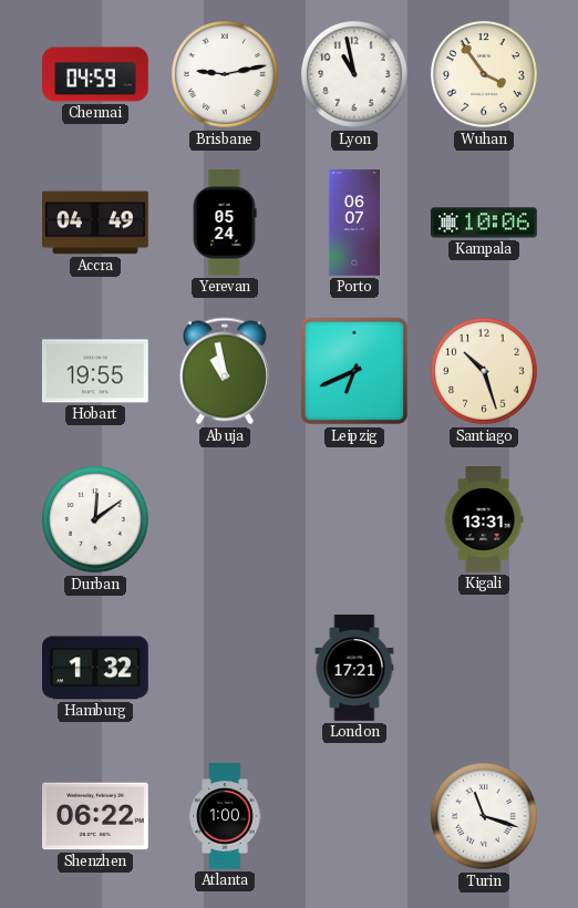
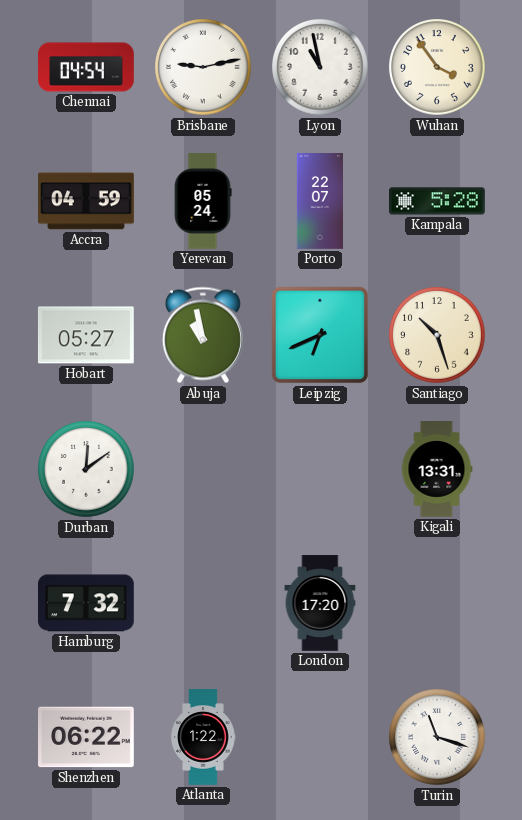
Chennai: 04:59 -> 04:54
Accra: 04:49 -> 04:59
Porto: 06:07 -> 22:07
Kampala: 10:06 -> 5:28
Hobart: 19:55 -> 05:27
Hamburg: 1:32 -> 7:32
London: 17:21 -> 17:20
Atlanta: 1:00 -> 1:22
